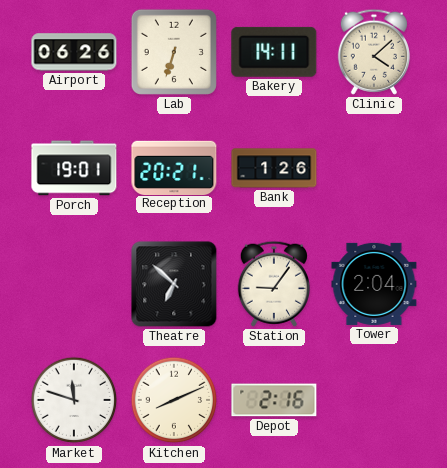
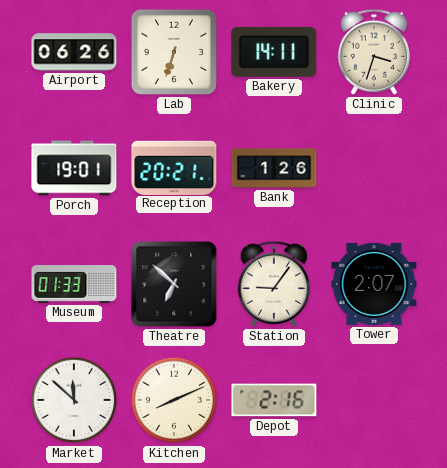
Clinic: 4:08 -> 3:33
Museum: none -> 01:33
Tower: 2:04 -> 2:07
Market: 11:48 -> 11:52
